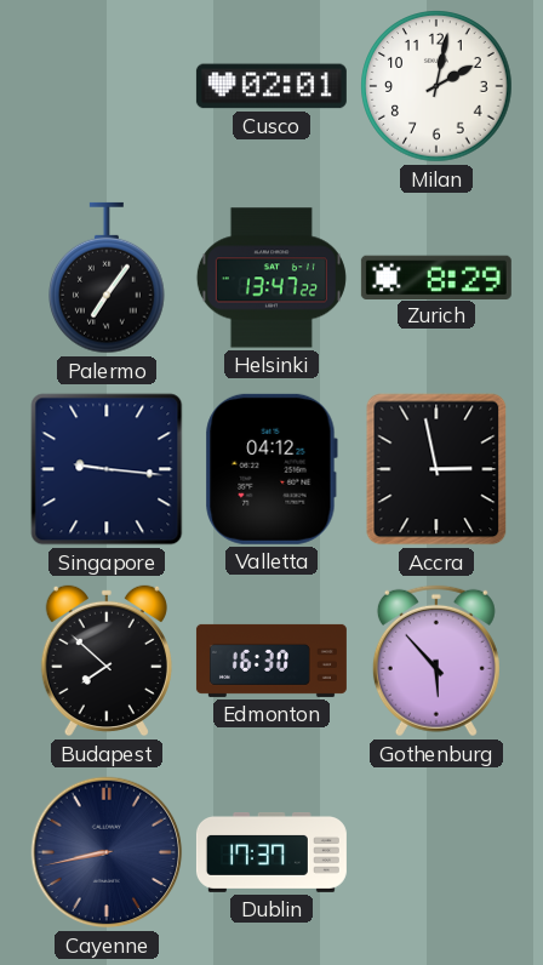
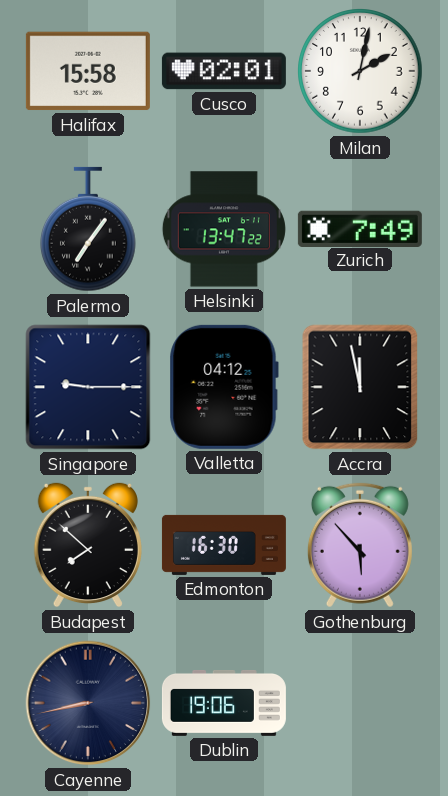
Halifax: none -> 15:58
Zurich: 8:29 -> 7:49
Singapore: 9:16 -> 9:15
Accra: 2:58 -> 11:58
Dublin: 17:37 -> 19:06
